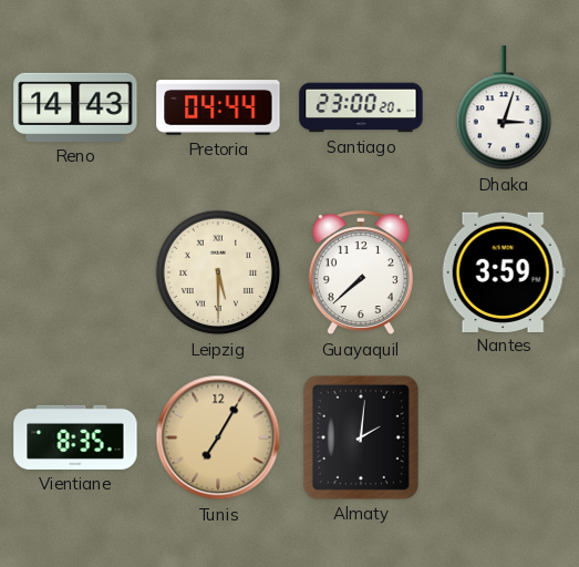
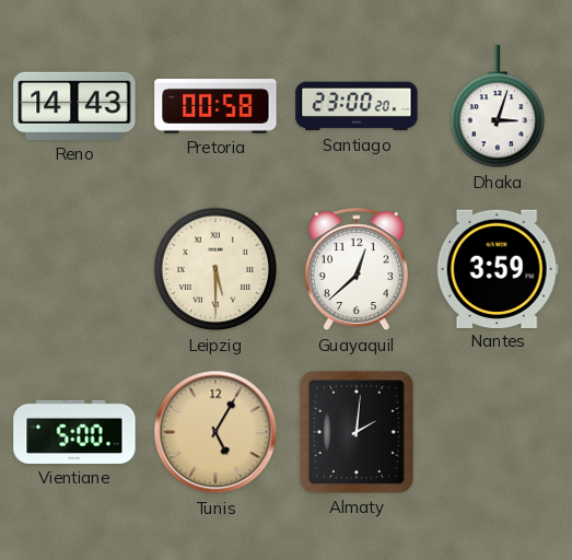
Pretoria: 04:44 -> 00:58
Guayaquil: 7:38 -> 12:38
Vientiane: 8:35 -> 5:00
Tunis: 7:05 -> 5:05
